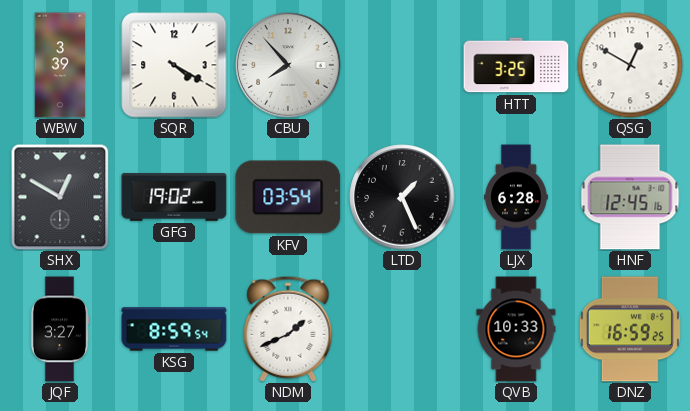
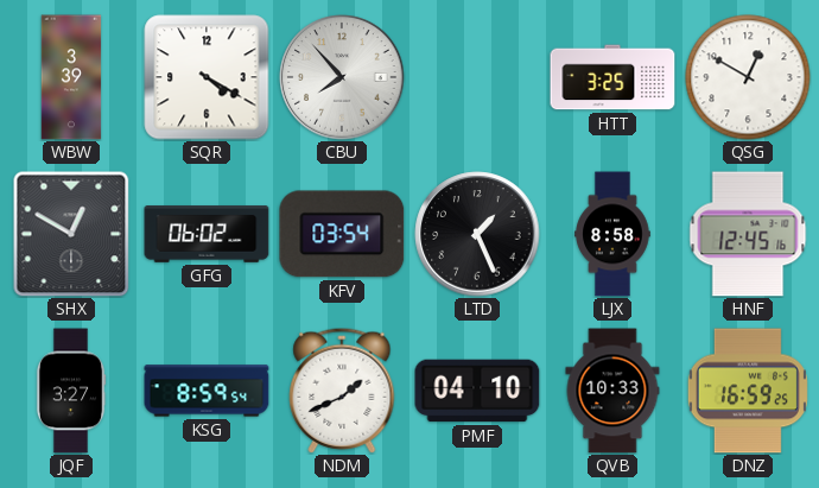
GFG: 19:02 -> 06:02
LJX: 6:28 -> 8:58
PMF: none -> 04:10
